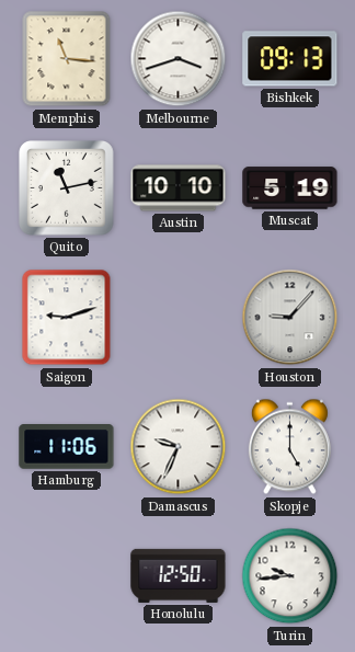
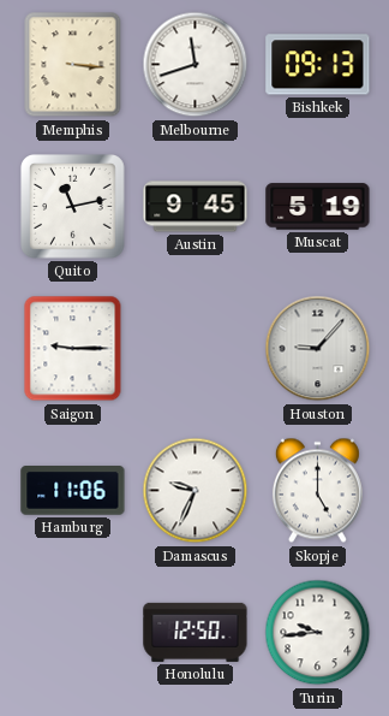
Memphis: 11:16 -> 3:16
Melbourne: 3:42 -> 11:42
Austin: 10:10 -> 9:45
Saigon: 9:12 -> 9:15
